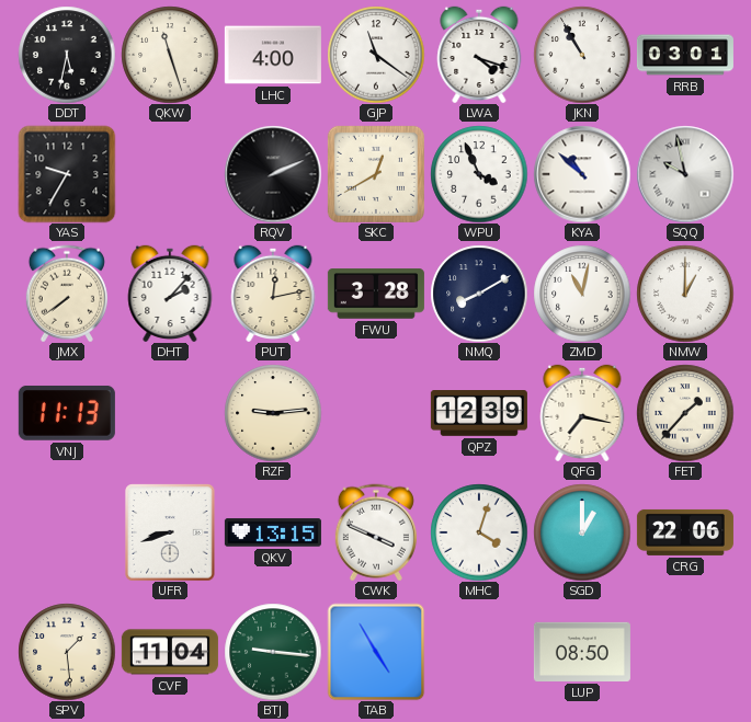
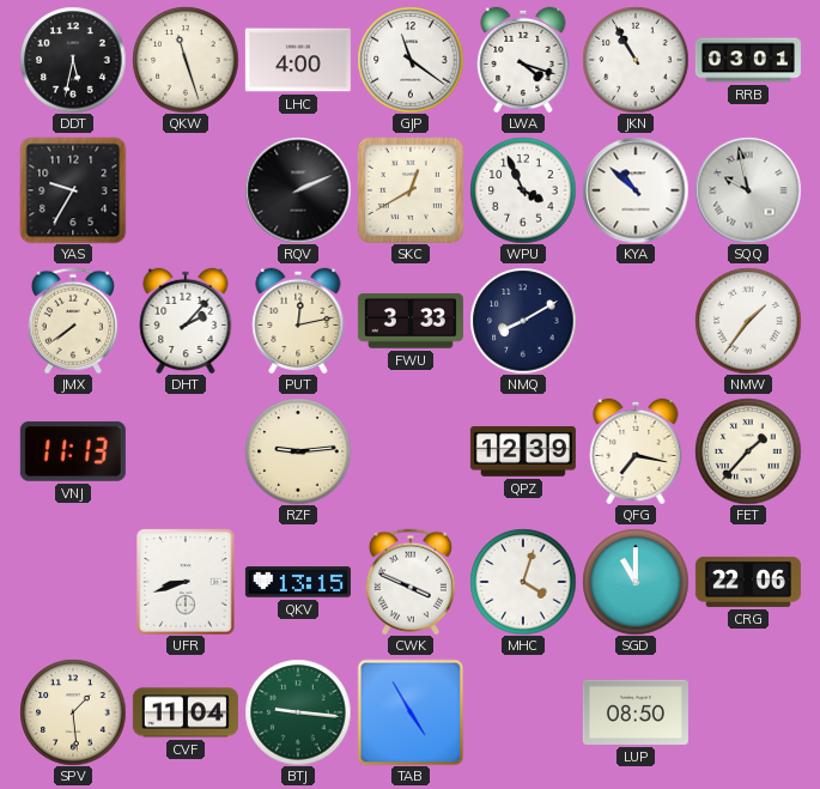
FWU: 3:28 -> 3:33
ZMD: 11:02 -> none
NMW: 1:00 -> 1:36
SGD: 1:00 -> 11:00
